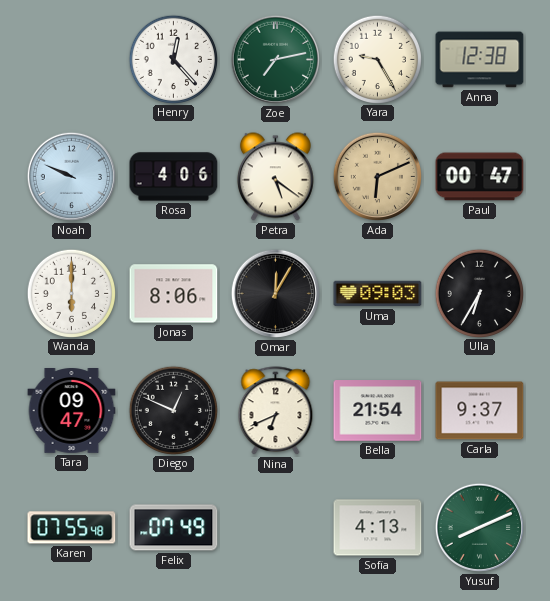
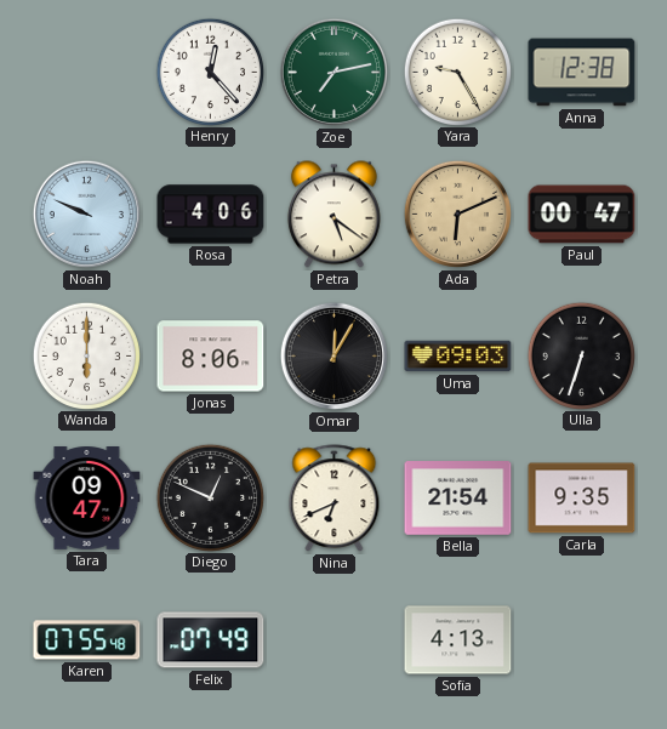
Ulla: 6:35 -> 6:33
Carla: 9:37 -> 9:35
Yusuf: 8:11 -> none
